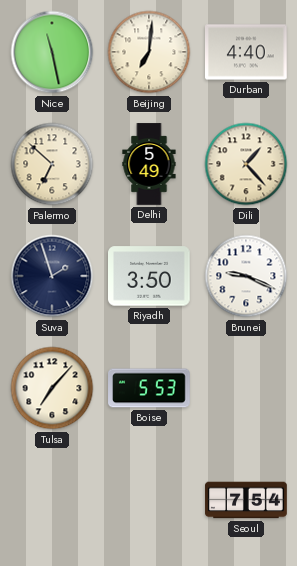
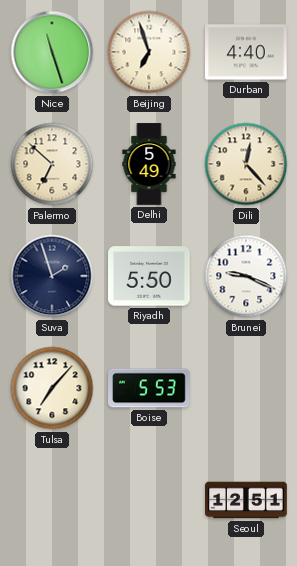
Nice: 11:28 -> 11:27
Beijing: 7:01 -> 6:57
Dili: 1:23 -> 12:23
Riyadh: 3:50 -> 5:50
Seoul: 7:54 -> 12:51
